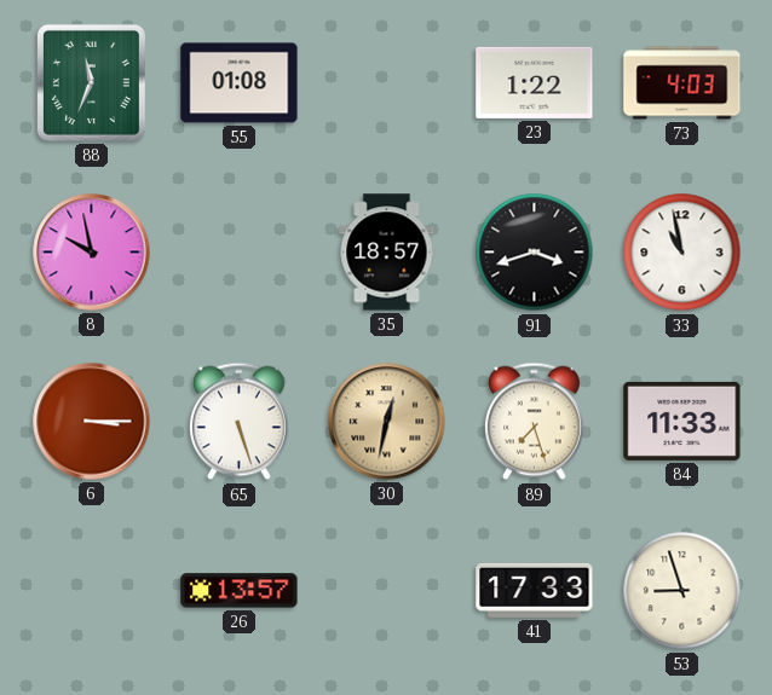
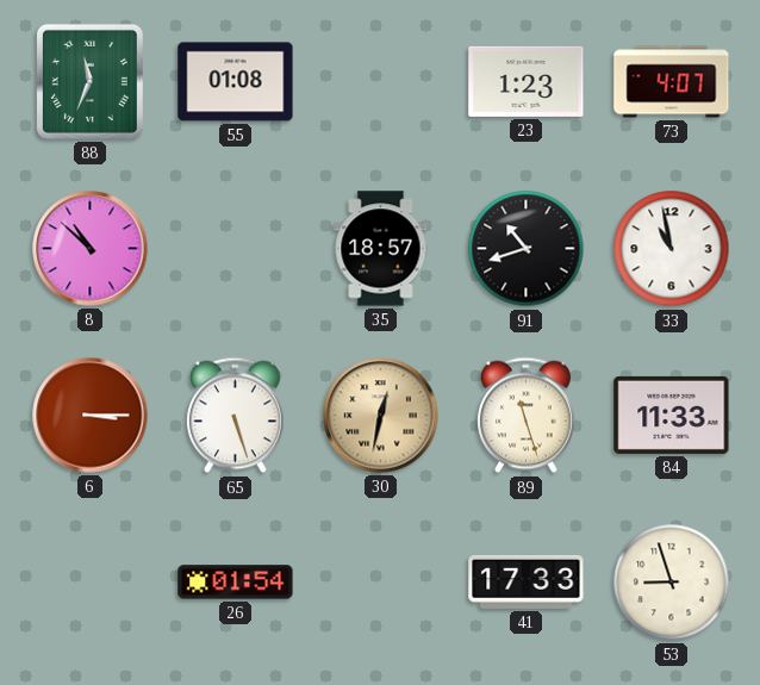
23: 1:22 -> 1:23
73: 4:03 -> 4:07
8: 9:58 -> 10:52
91: 3:42 -> 10:42
89: 7:27 -> 11:27
26: 13:57 -> 01:54
